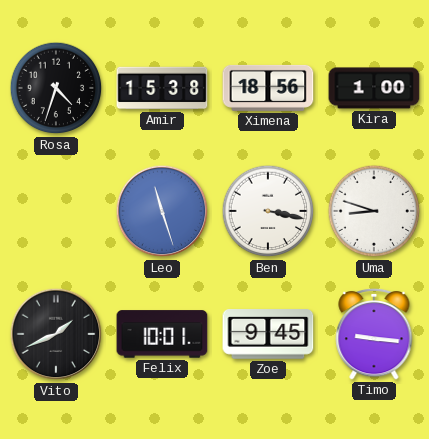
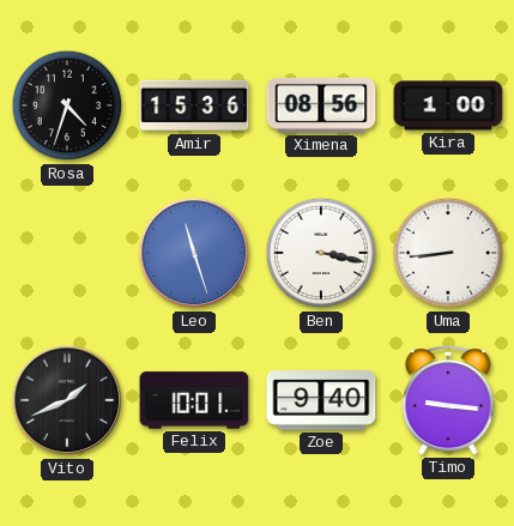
Amir: 15:38 -> 15:36
Ximena: 18:56 -> 08:56
Uma: 8:48 -> 8:44
Zoe: 9:45 -> 9:40
